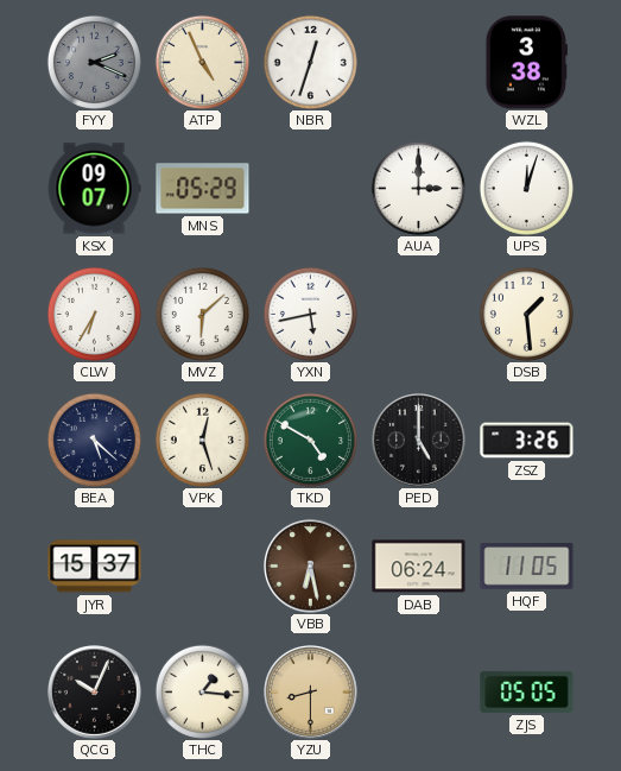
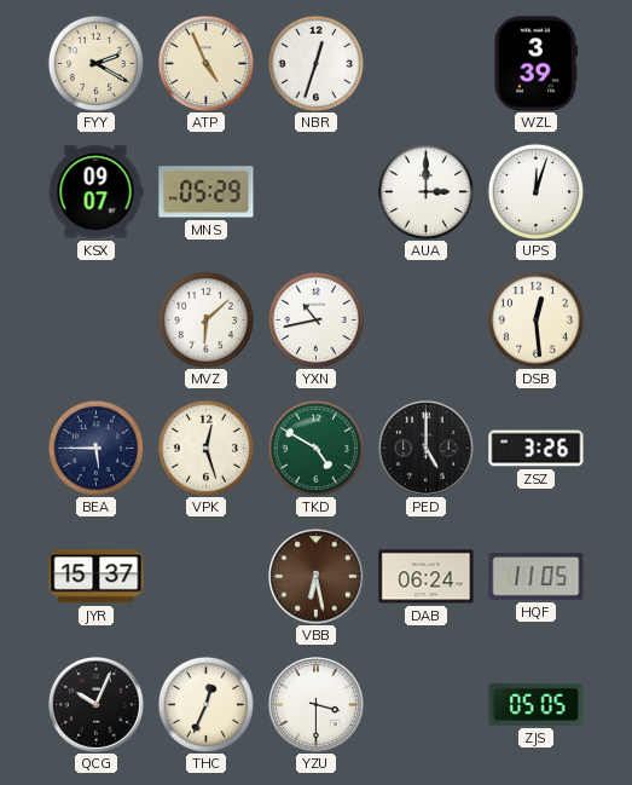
FYY: 2:19 -> 2:20
FYY dial: grey -> cream
WZL: 3:38 -> 3:39
CLW: 6:35 -> none
YXN: 5:43 -> 10:43
DSB: 1:29 -> 12:29
BEA: 5:22 -> 5:45
THC: 1:16 -> 12:34
YZU: 8:30 -> 3:30
YZU dial: champagne -> white
